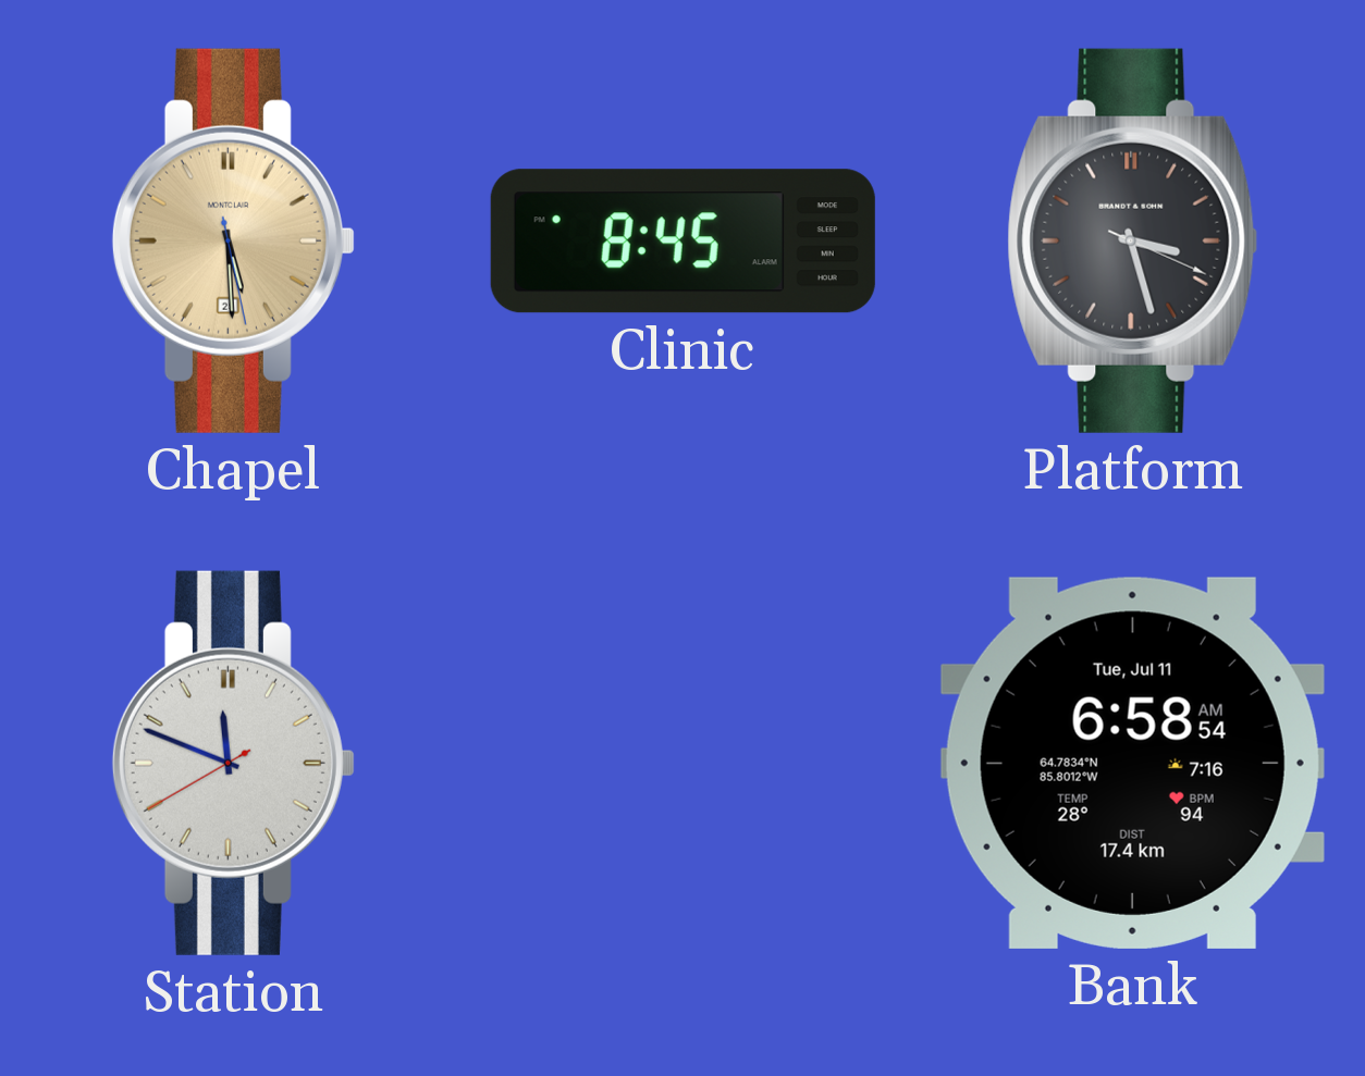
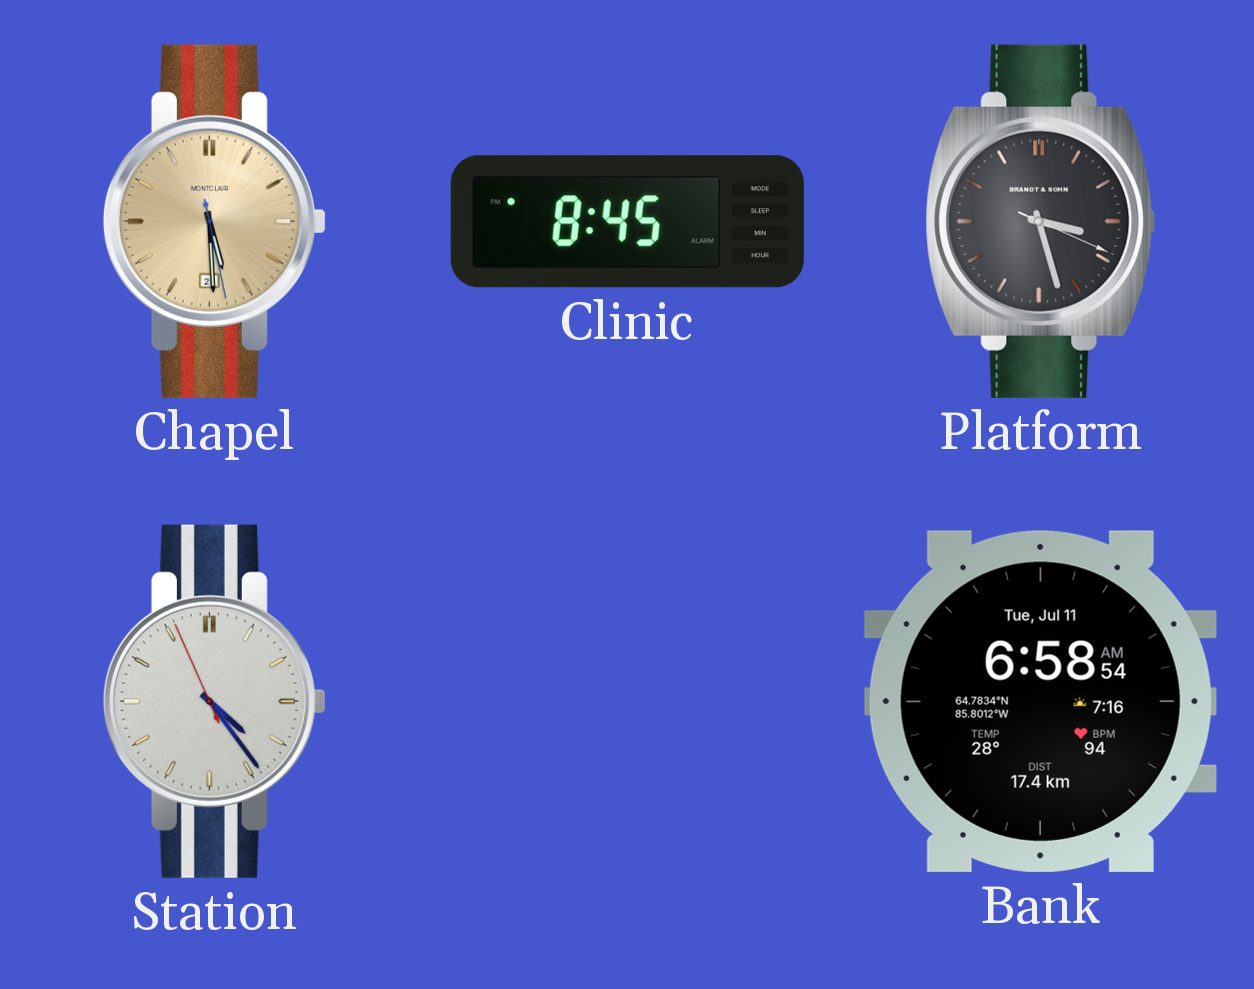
Station: 11:48 -> 4:23
